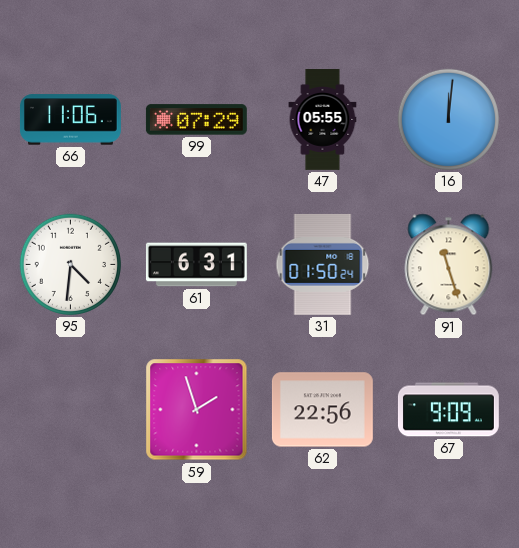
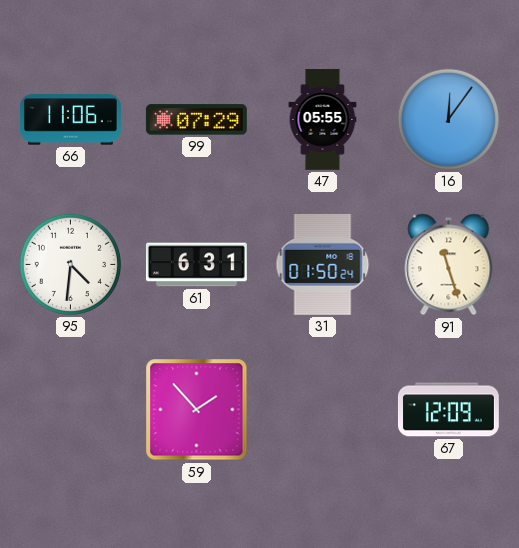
16: 12:01 -> 12:06
59: 1:57 -> 1:53
62: 22:56 -> none
67: 9:09 -> 12:09
